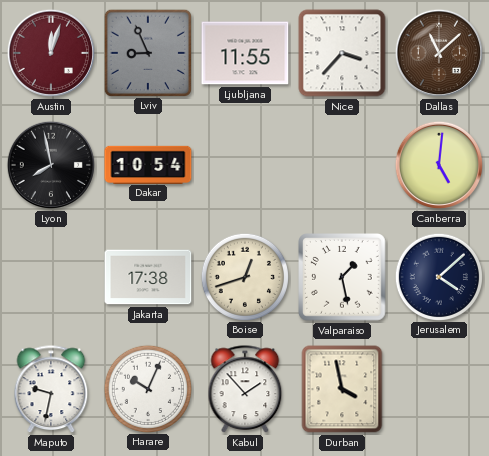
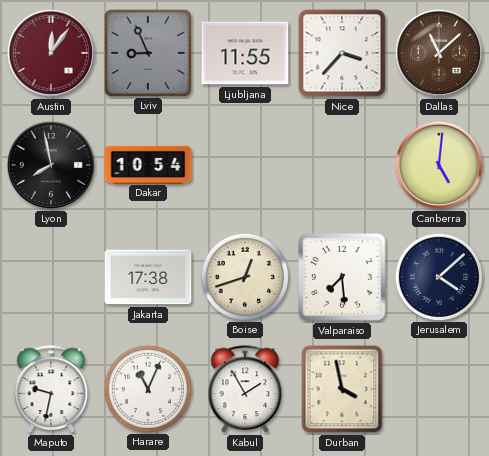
Austin: 12:03 -> 12:06
Valparaiso: 1:28 -> 7:29
Harare: 10:04 -> 11:04
Kabul: 1:53 -> 1:55
